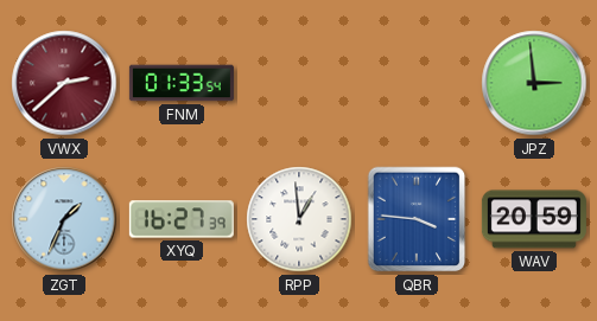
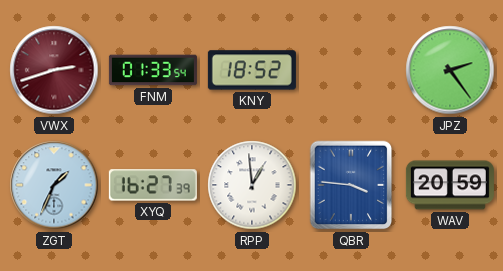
VWX: 2:38 -> 2:42
KNY: none -> 18:52
JPZ: 2:59 -> 2:24
